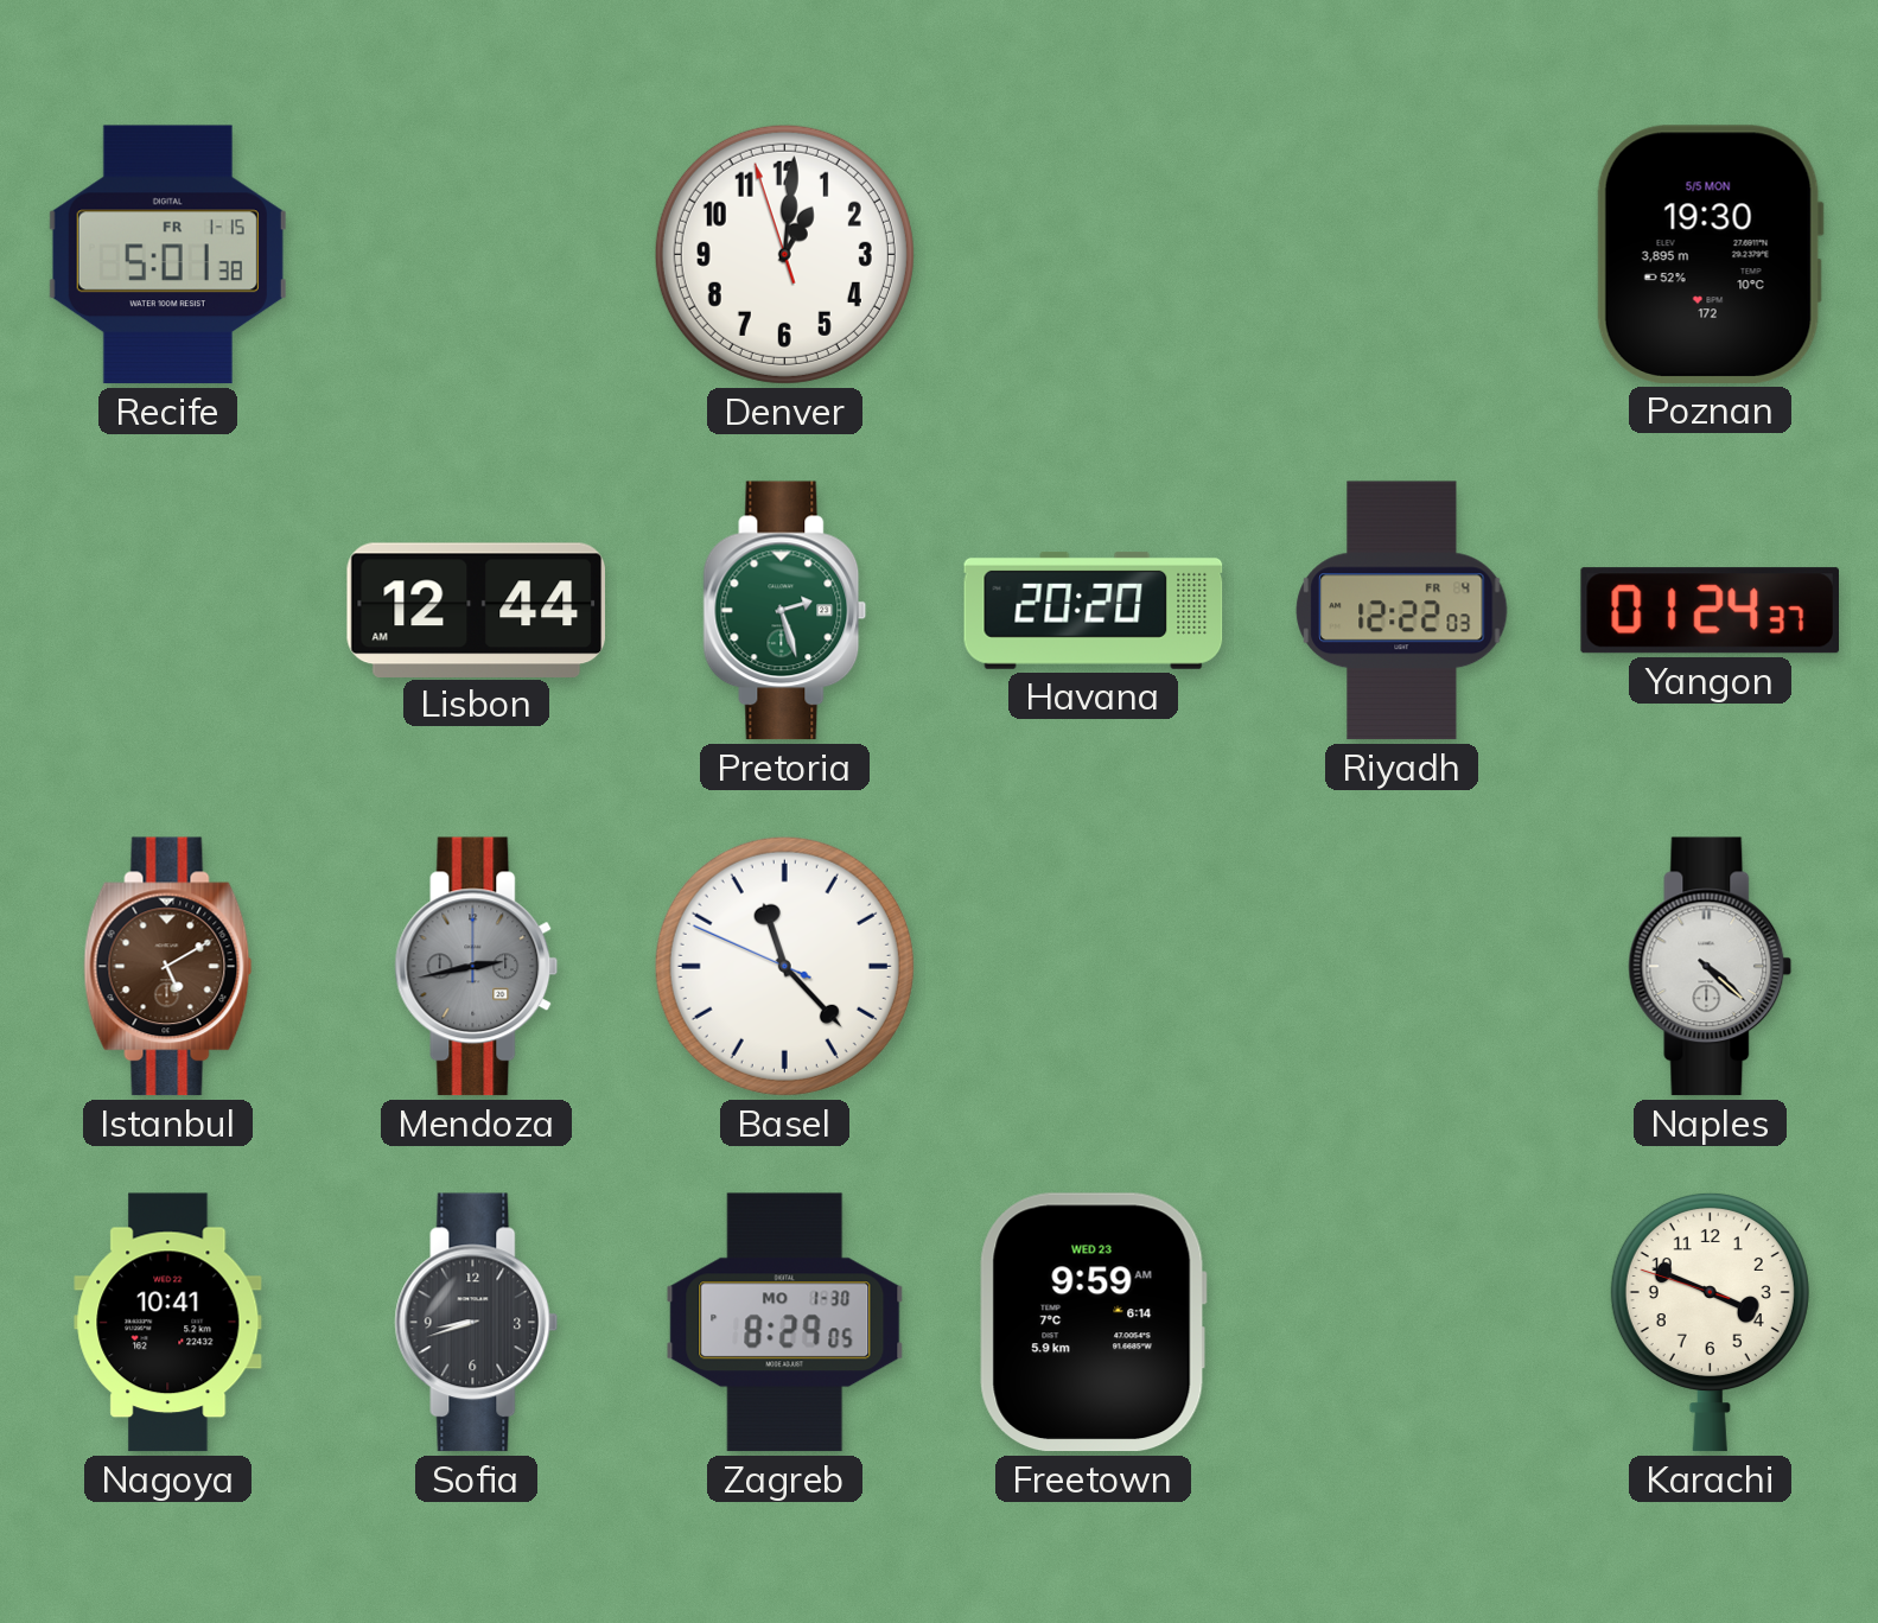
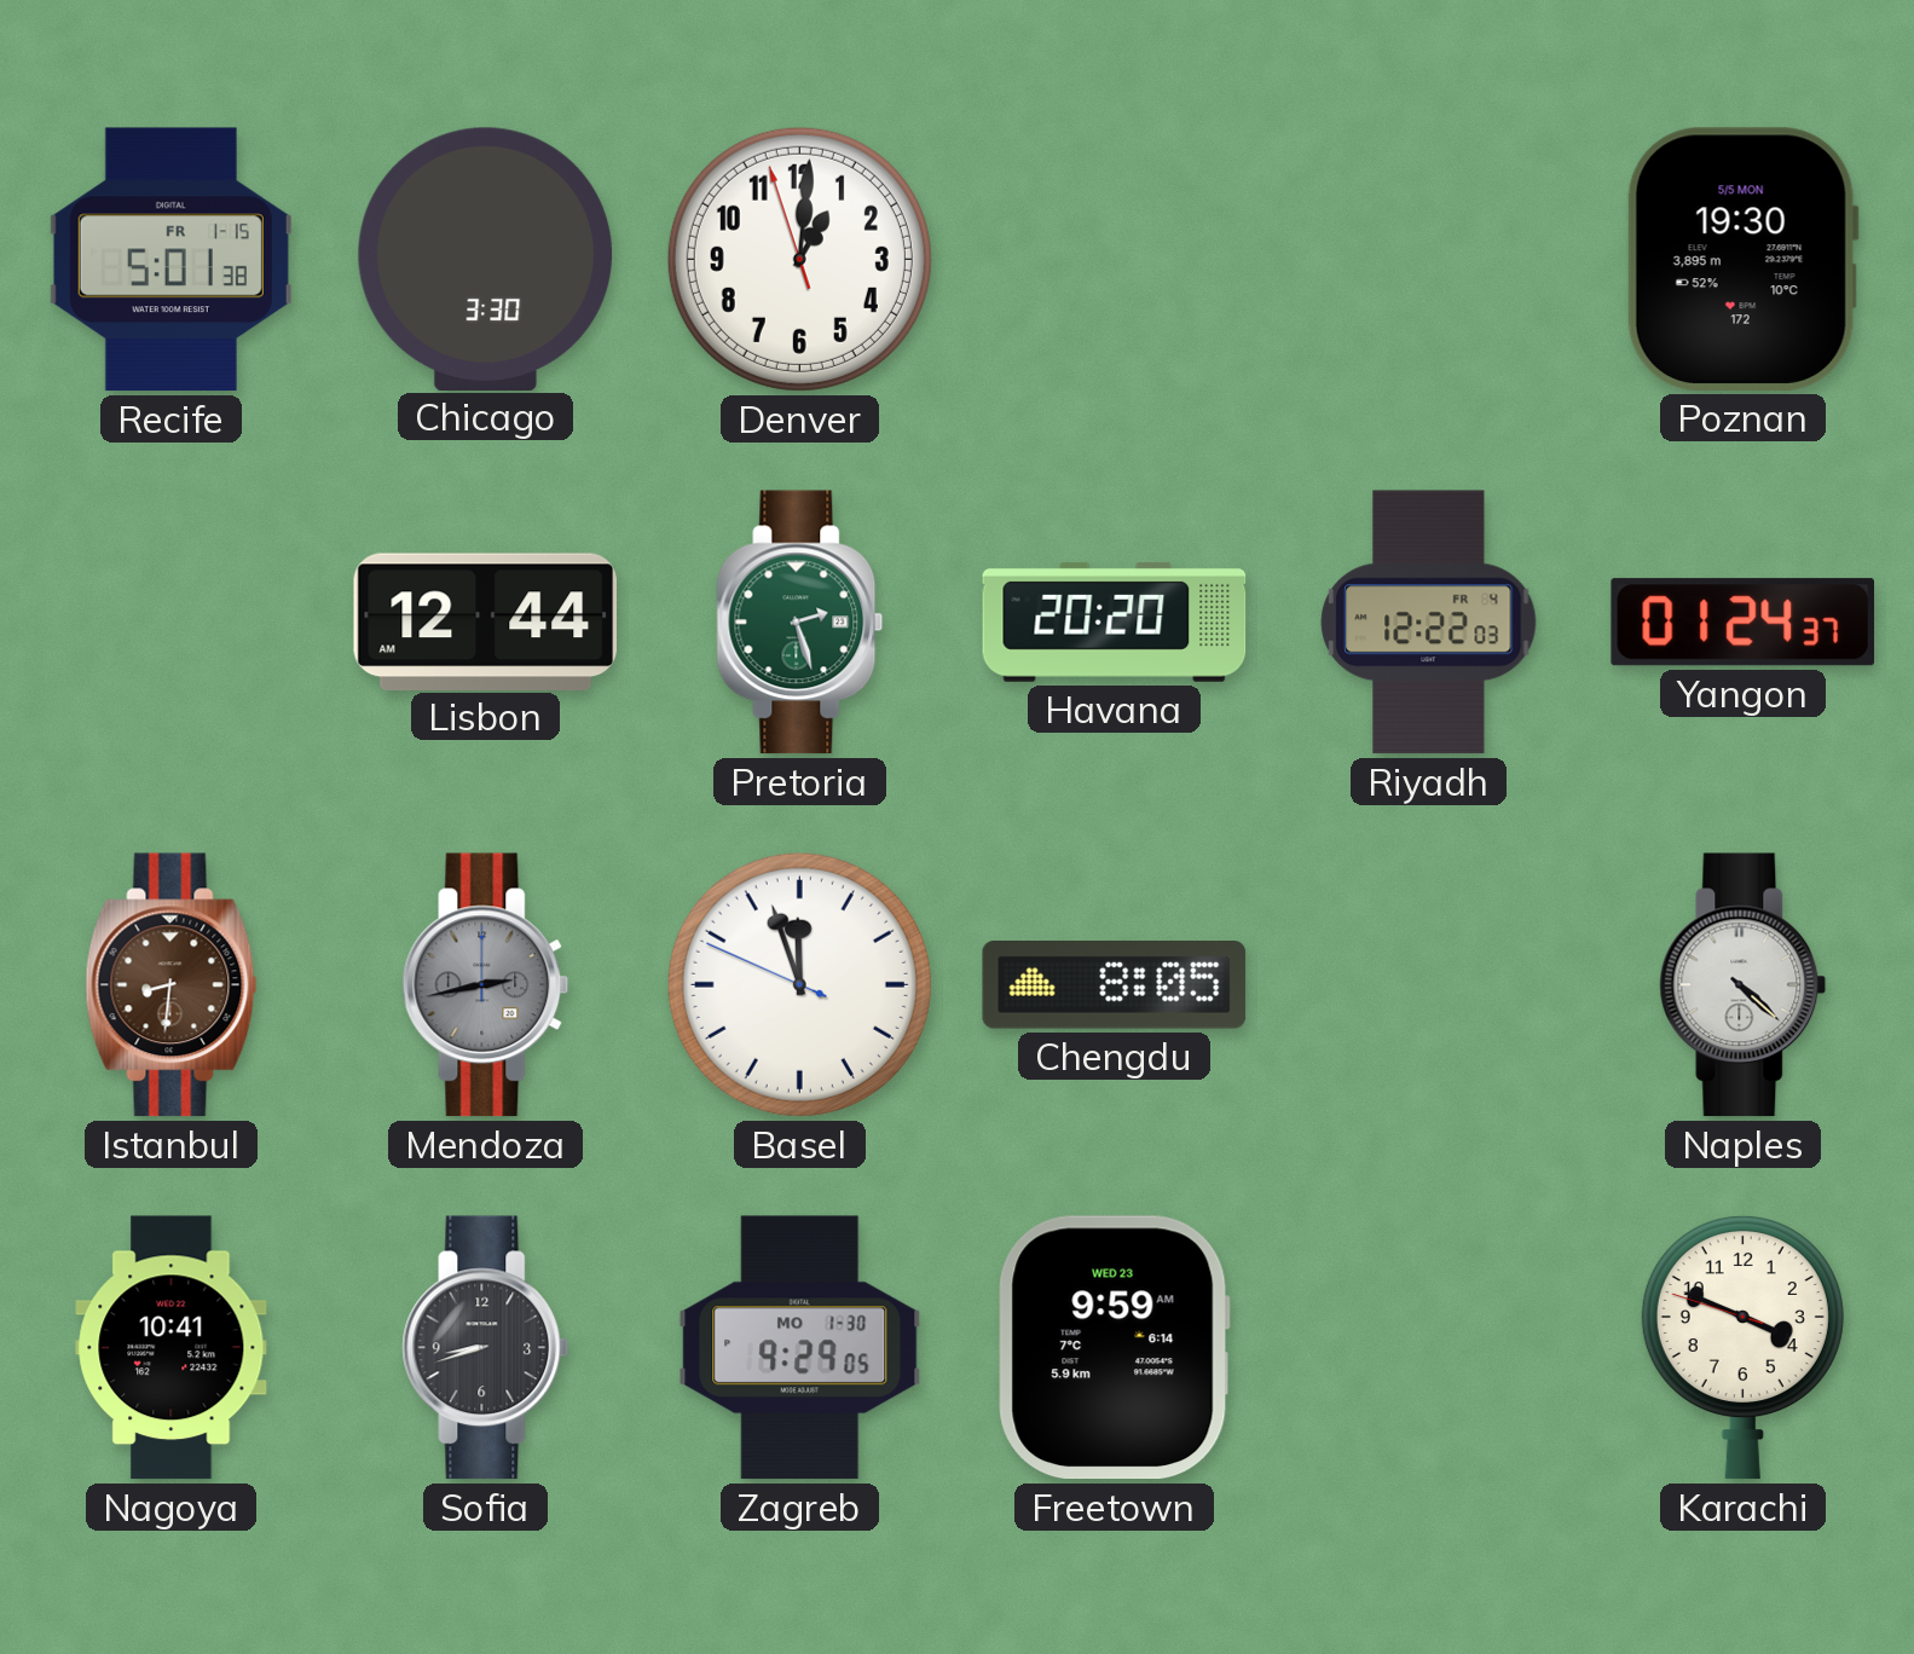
Chicago: none -> 3:30
Istanbul: 5:10 -> 8:31
Basel: 11:22 -> 11:56
Chengdu: none -> 8:05
Zagreb: 8:29 -> 9:29
